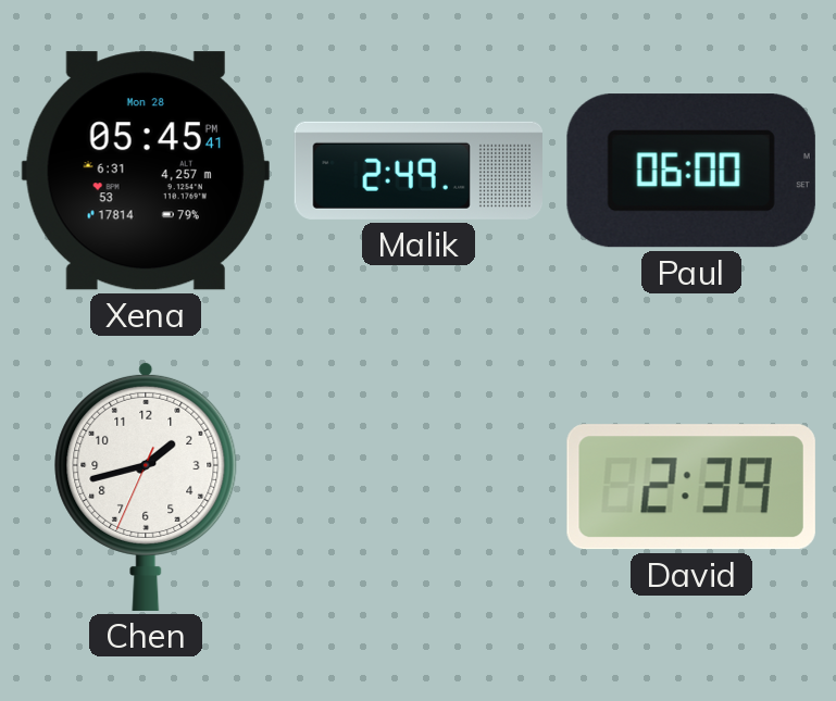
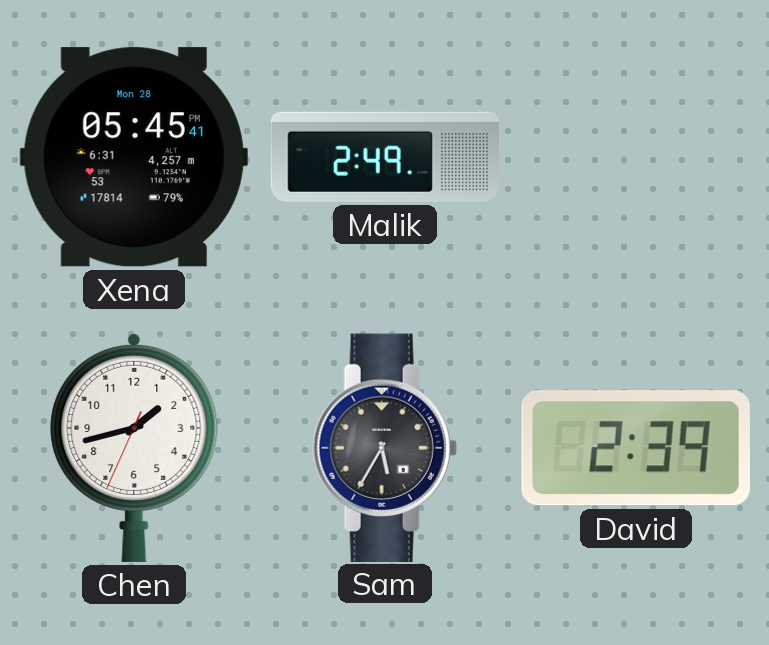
Paul: 06:00 -> none
Sam: none -> 5:35
